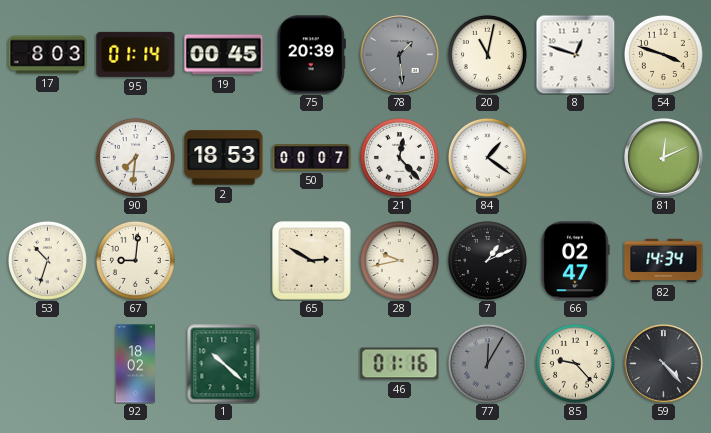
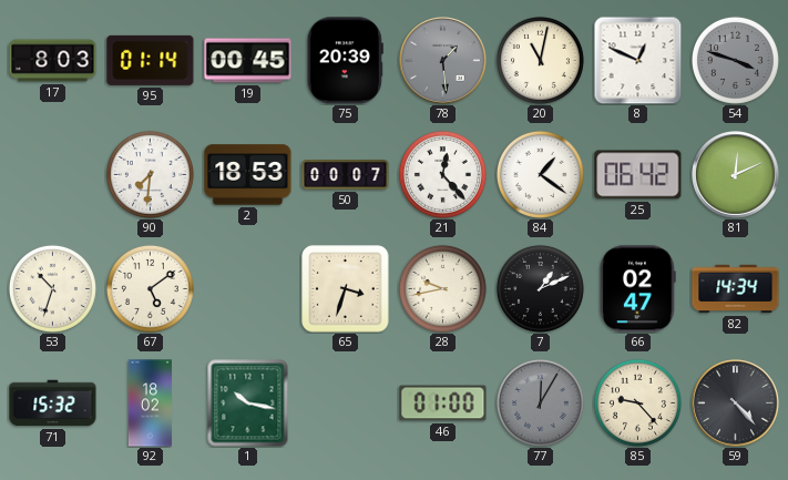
8: 12:48 -> 12:49
54 dial: cream -> grey
25: none -> 06:42
67: 9:01 -> 5:09
65: 2:50 -> 3:33
71: none -> 15:32
1: 10:22 -> 10:17
46: 01:16 -> 01:00
